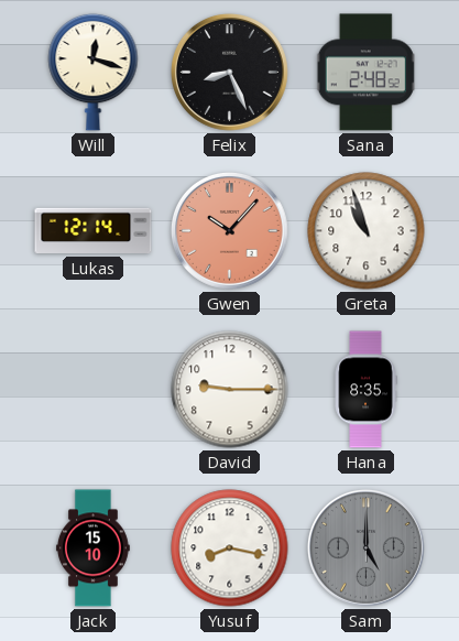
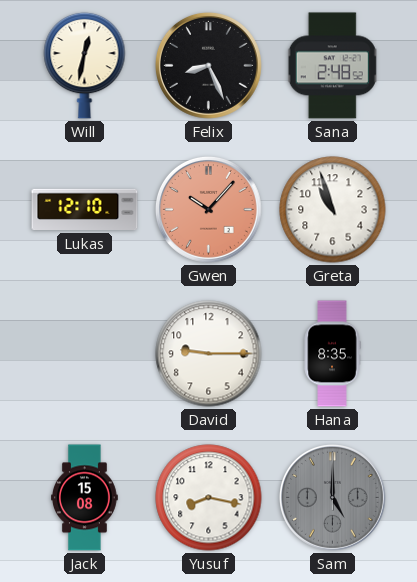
Will: 12:18 -> 12:32
Lukas: 12:14 -> 12:10
Jack: 15:10 -> 15:08
